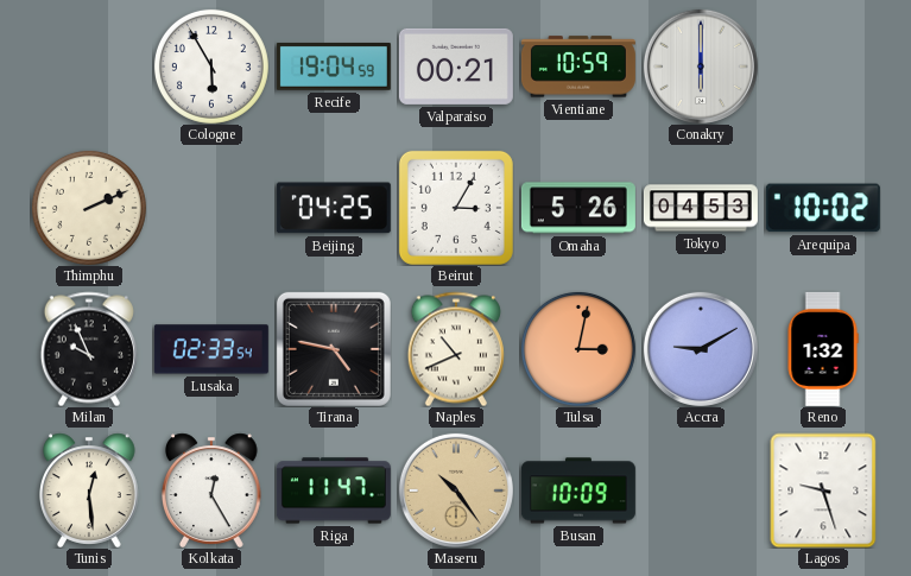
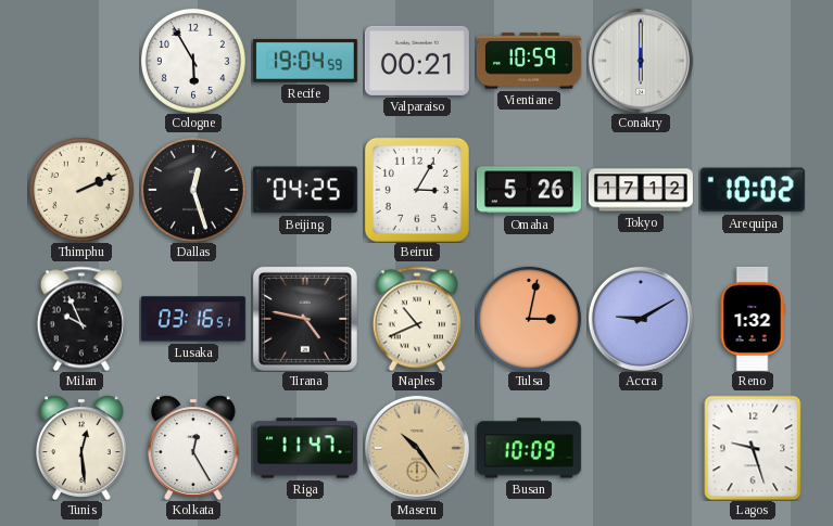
Dallas: none -> 12:27
Tokyo: 04:53 -> 17:12
Lusaka: 02:33 -> 03:16
